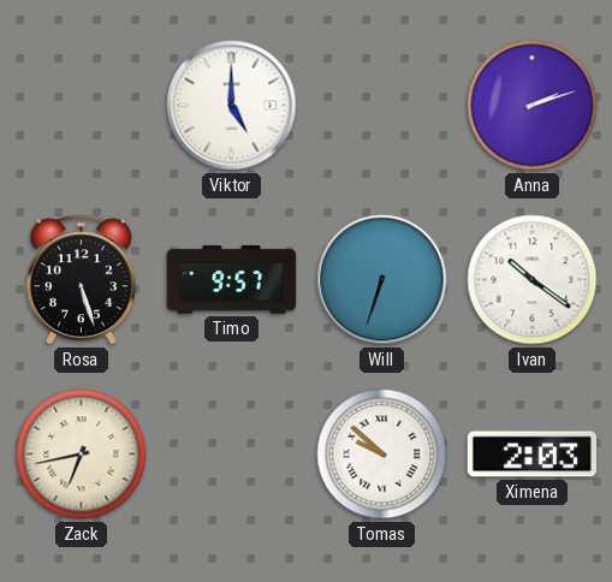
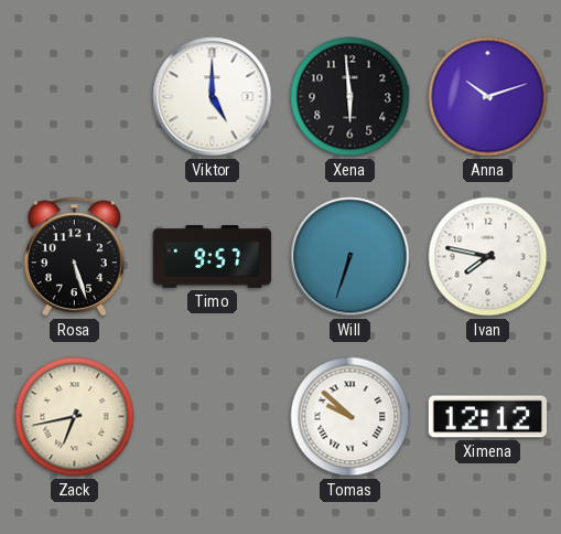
Xena: none -> 5:59
Anna: 2:12 -> 10:12
Ivan: 10:21 -> 7:47
Ximena: 2:03 -> 12:12
